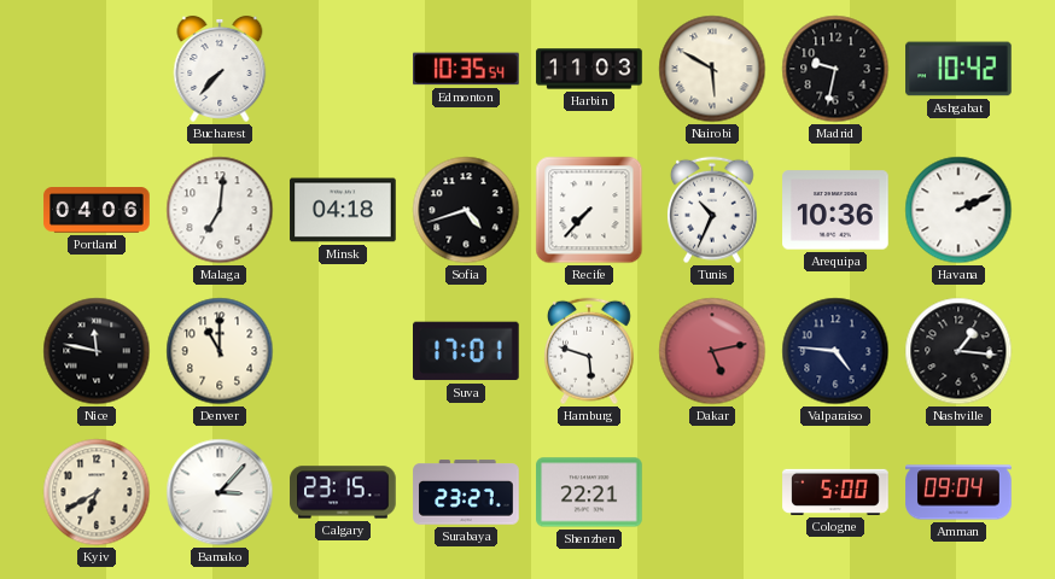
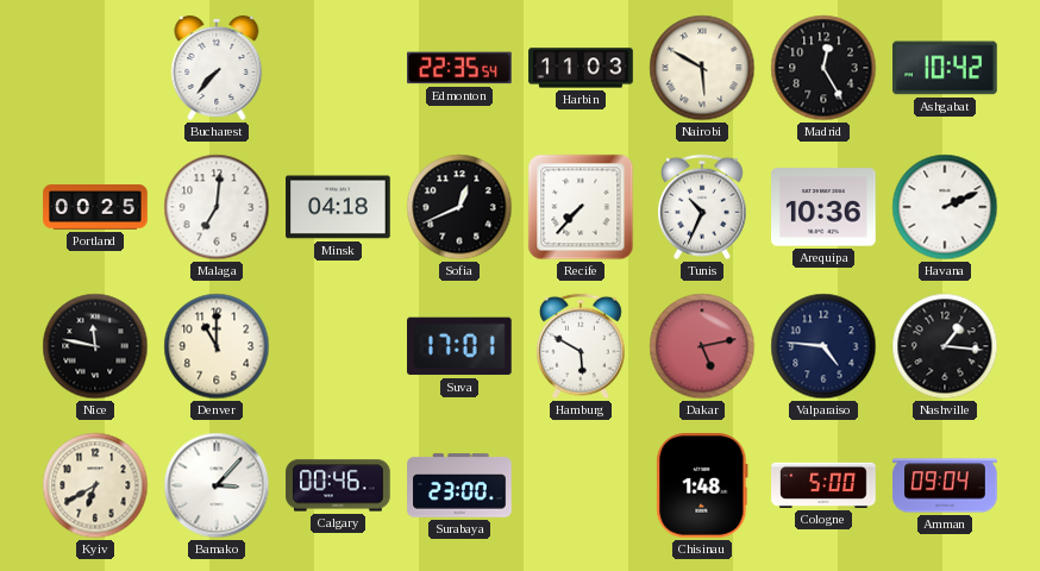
Edmonton: 10:35 -> 22:35
Madrid: 9:32 -> 12:25
Portland: 04:06 -> 00:25
Sofia: 4:42 -> 12:41
Hamburg: 5:48 -> 5:50
Calgary: 23:15 -> 00:46
Surabaya: 23:27 -> 23:00
Shenzhen: 22:21 -> none
Chisinau: none -> 1:48
